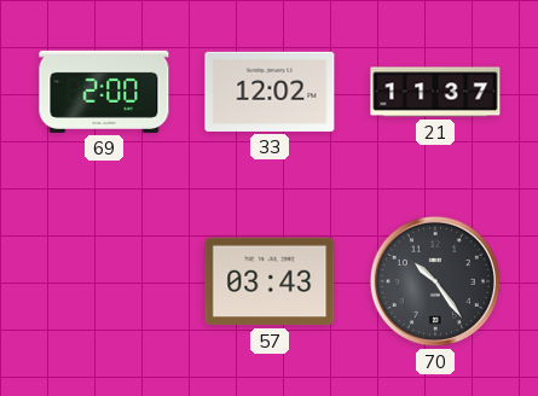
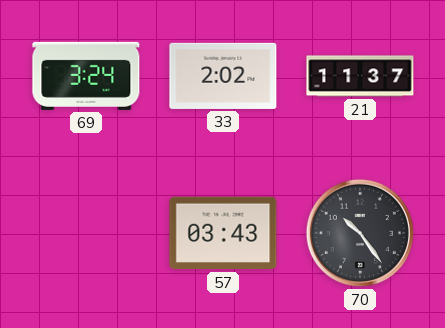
69: 2:00 -> 3:24
33: 12:02 -> 2:02
